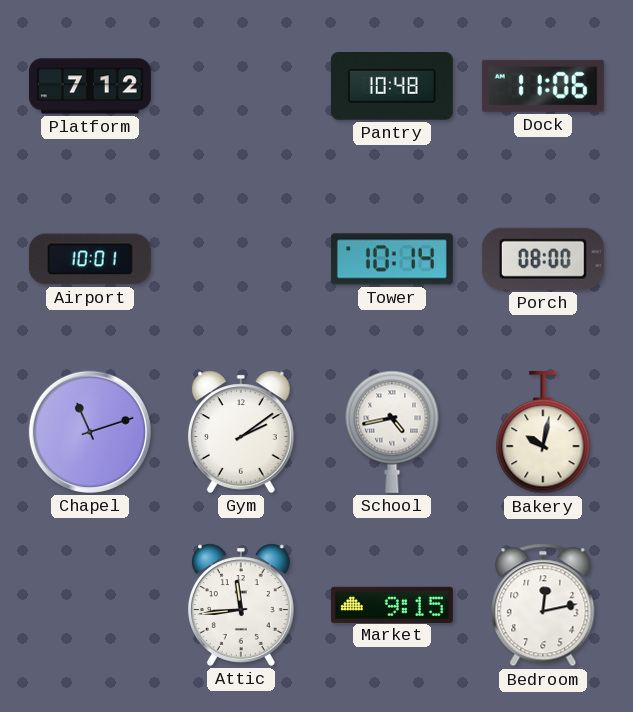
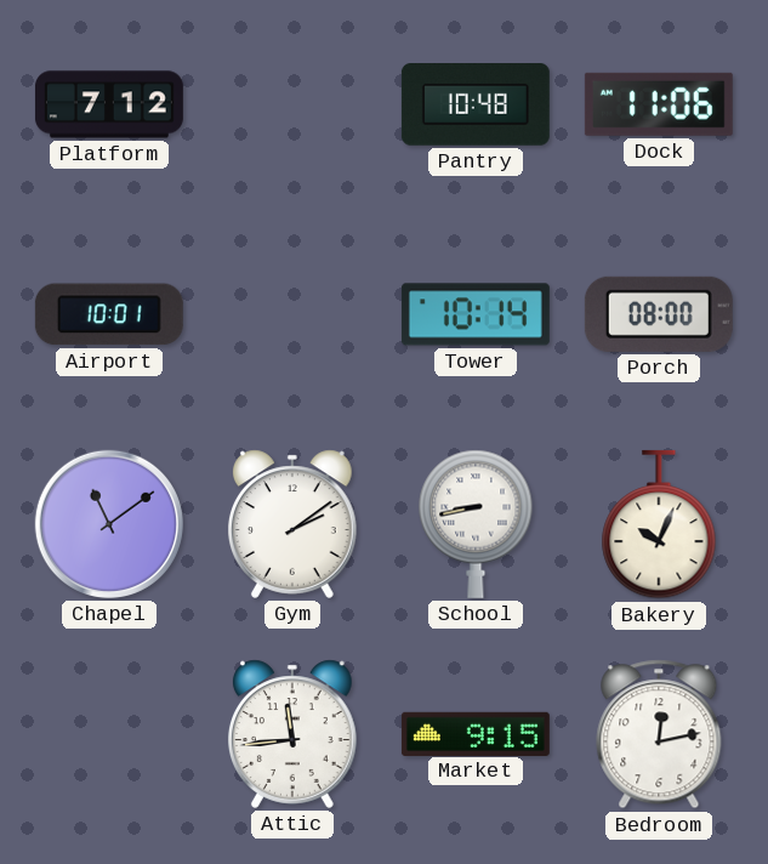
Chapel: 11:12 -> 11:09
School: 4:43 -> 8:43
Bakery: 10:02 -> 10:04
